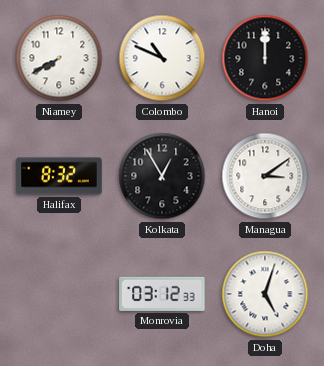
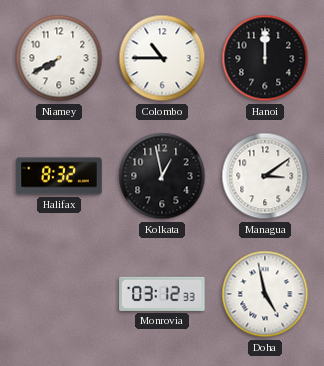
Colombo: 10:49 -> 10:45
Kolkata: 12:55 -> 12:58
Doha: 5:03 -> 4:58
